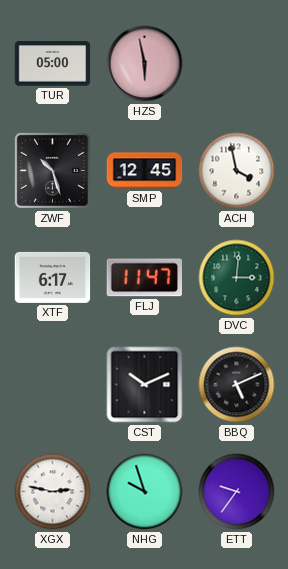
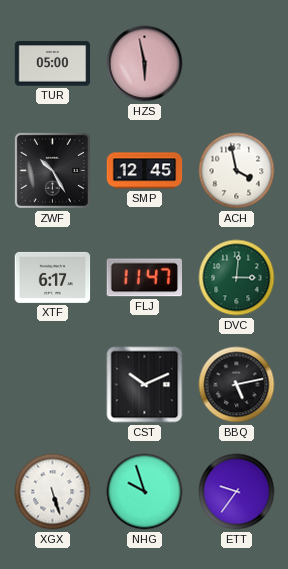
ZWF: 10:27 -> 10:25
BBQ: 5:11 -> 5:13
XGX: 2:47 -> 5:27
